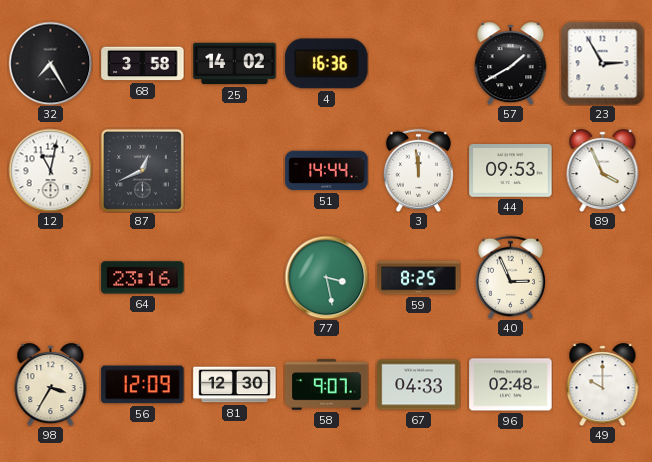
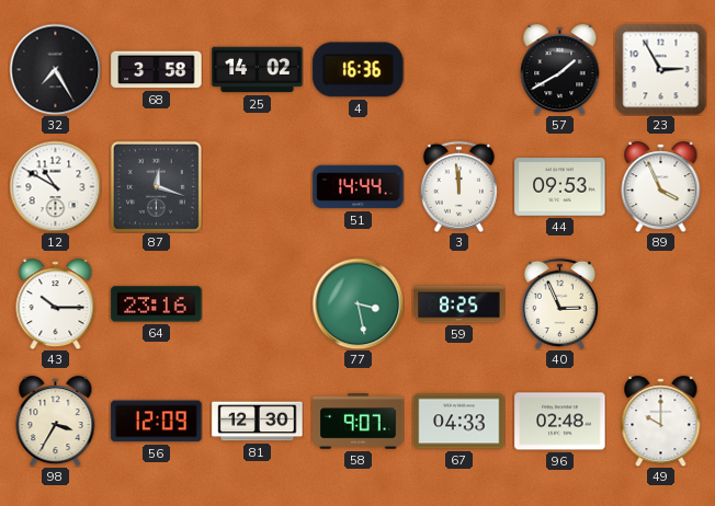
12: 11:02 -> 10:50
87: 12:41 -> 12:18
43: none -> 10:15
